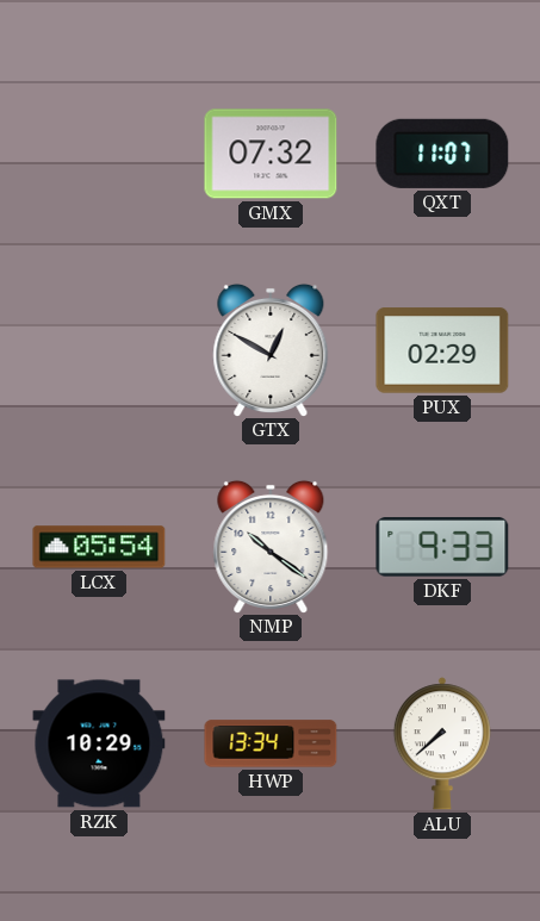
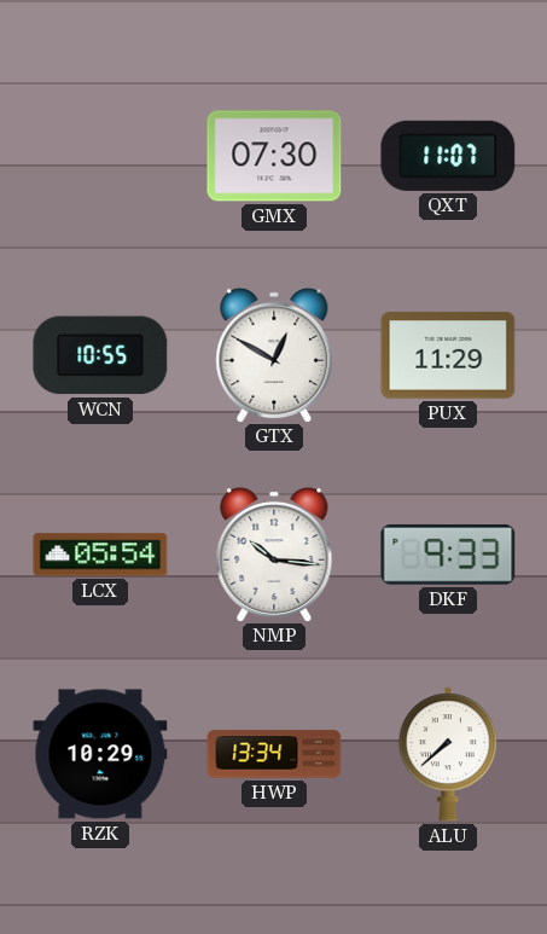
GMX: 07:32 -> 07:30
WCN: none -> 10:55
PUX: 02:29 -> 11:29
NMP: 10:21 -> 10:16
